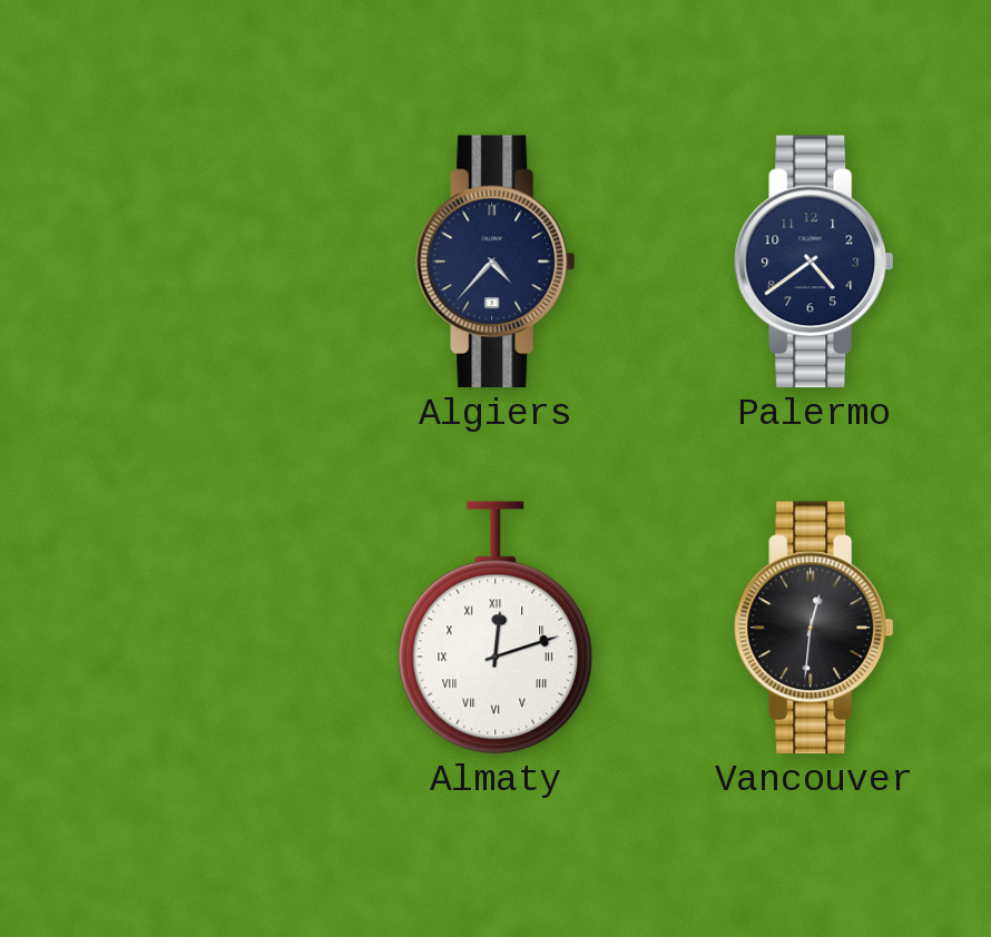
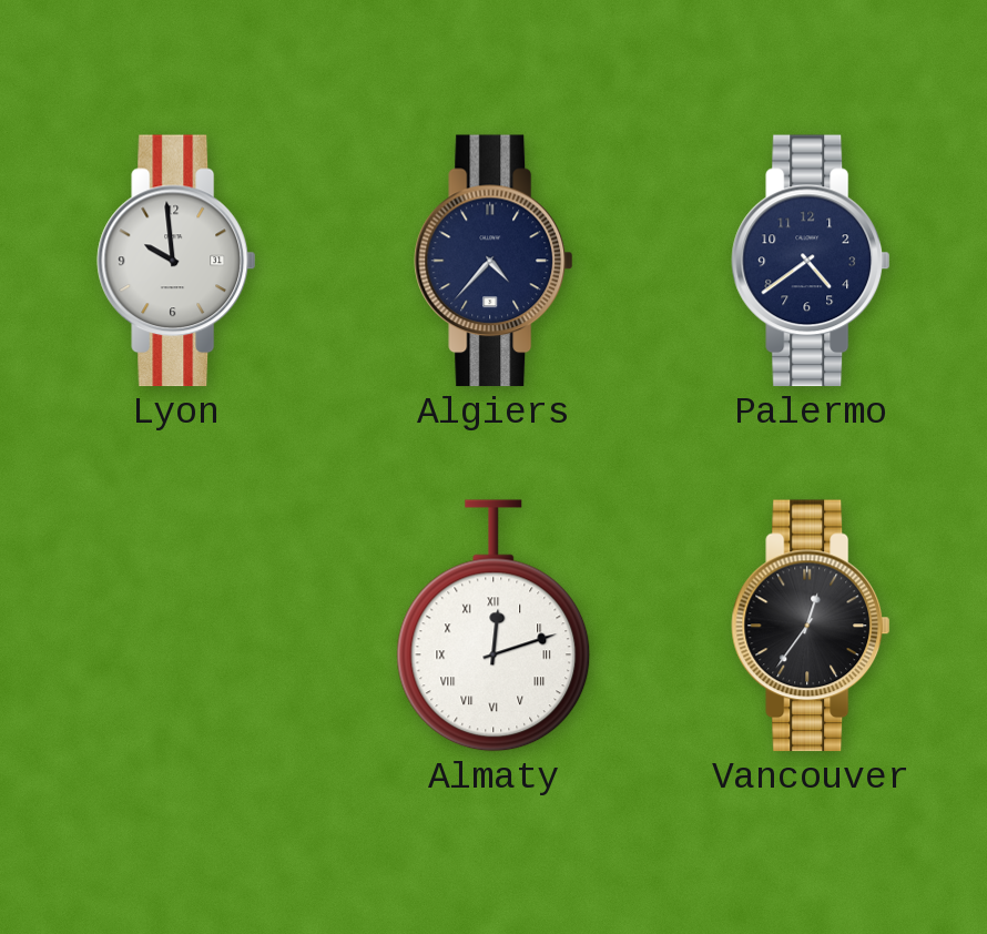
Lyon: none -> 9:59
Vancouver: 12:31 -> 12:36
